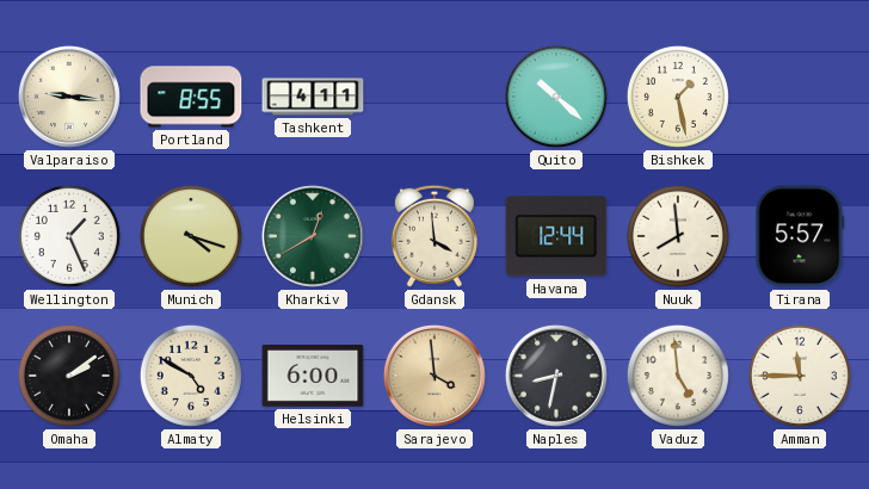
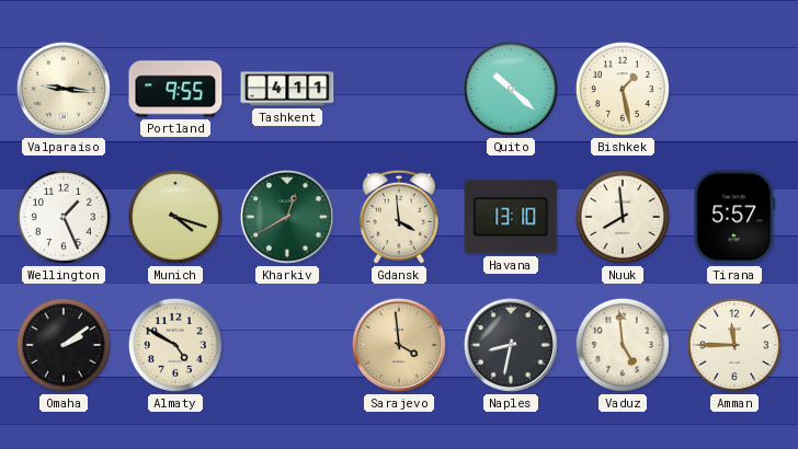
Portland: 8:55 -> 9:55
Havana: 12:44 -> 13:10
Helsinki: 6:00 -> none
